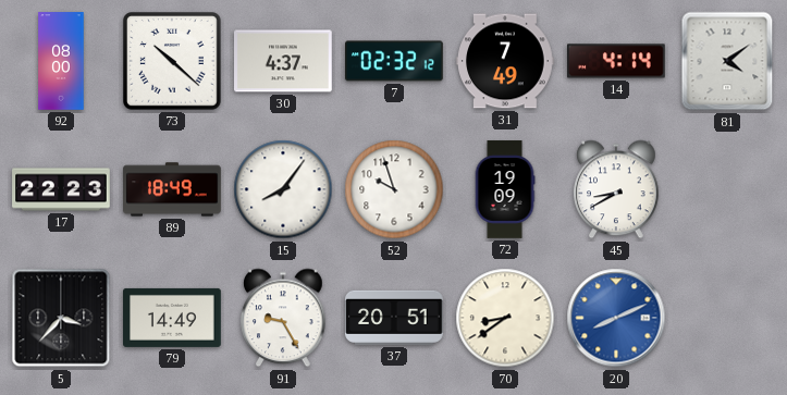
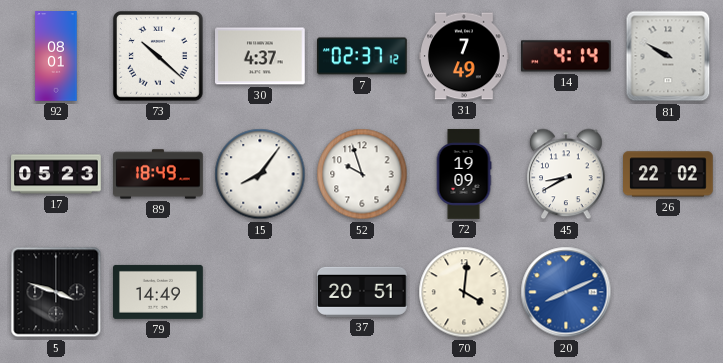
92: 08:00 -> 08:01
7: 02:32 -> 02:37
81: 4:09 -> 9:50
17: 22:23 -> 05:23
26: none -> 22:02
5: 3:37 -> 3:48
91: 9:25 -> none
70: 8:39 -> 4:01
